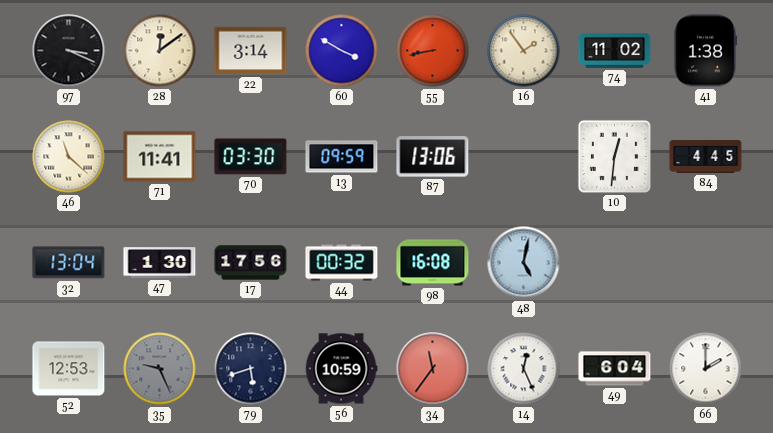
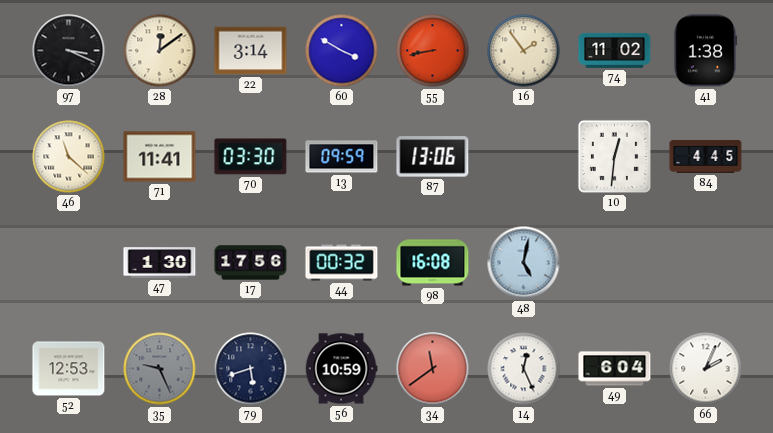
32: 13:04 -> none
34: 11:36 -> 11:39
66: 2:00 -> 2:04
